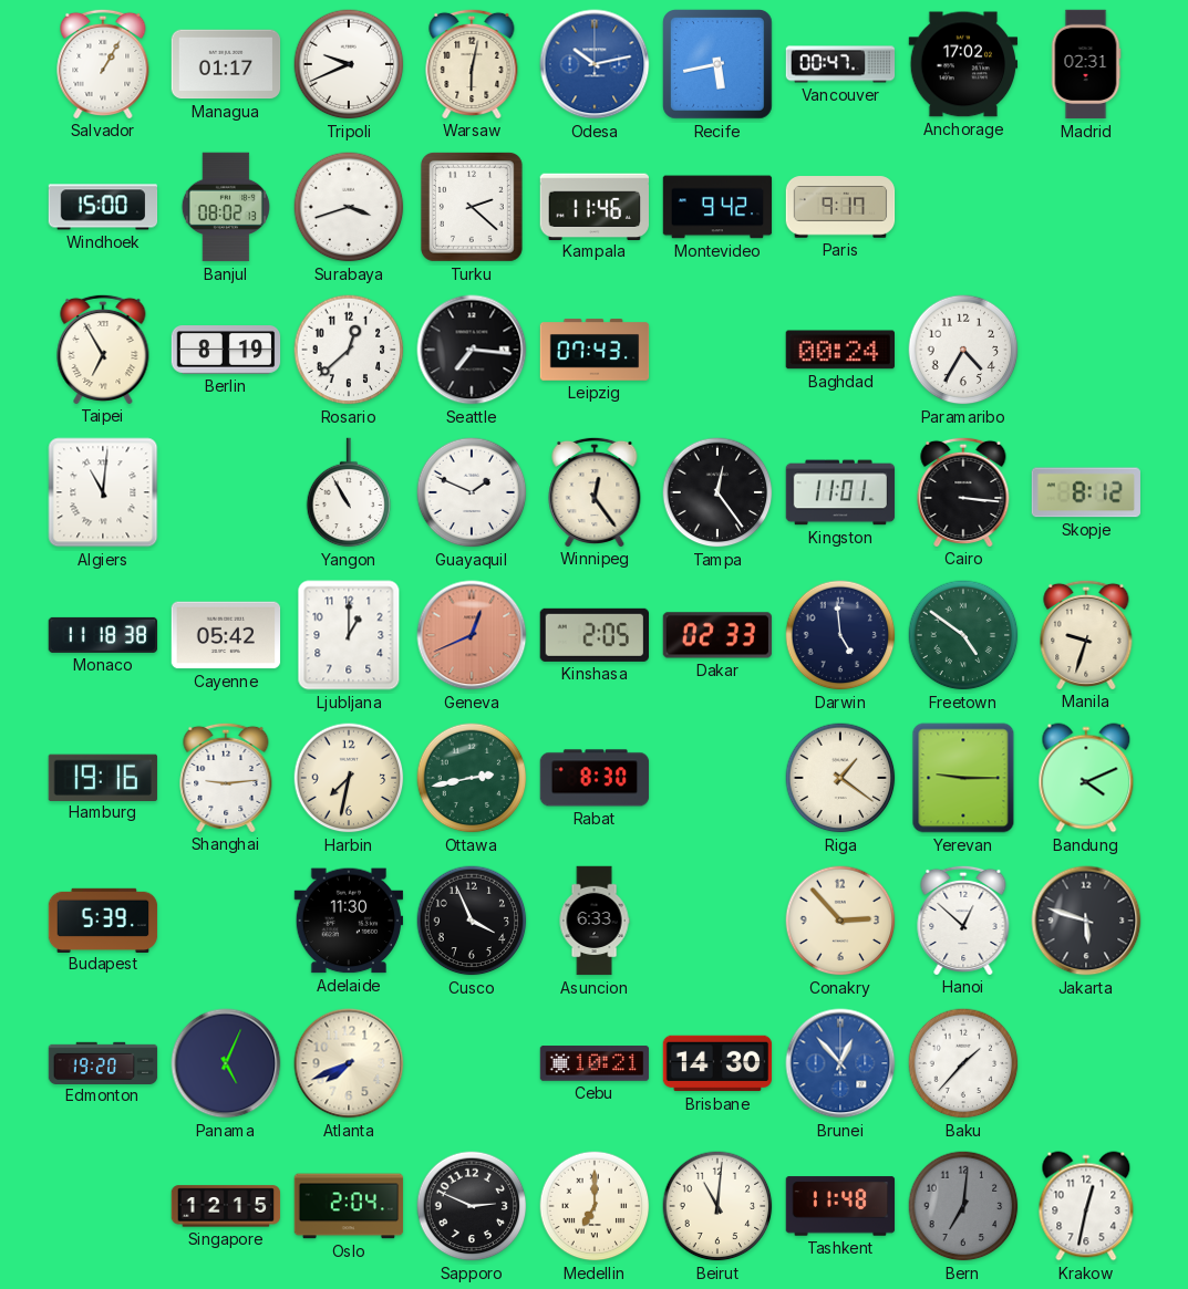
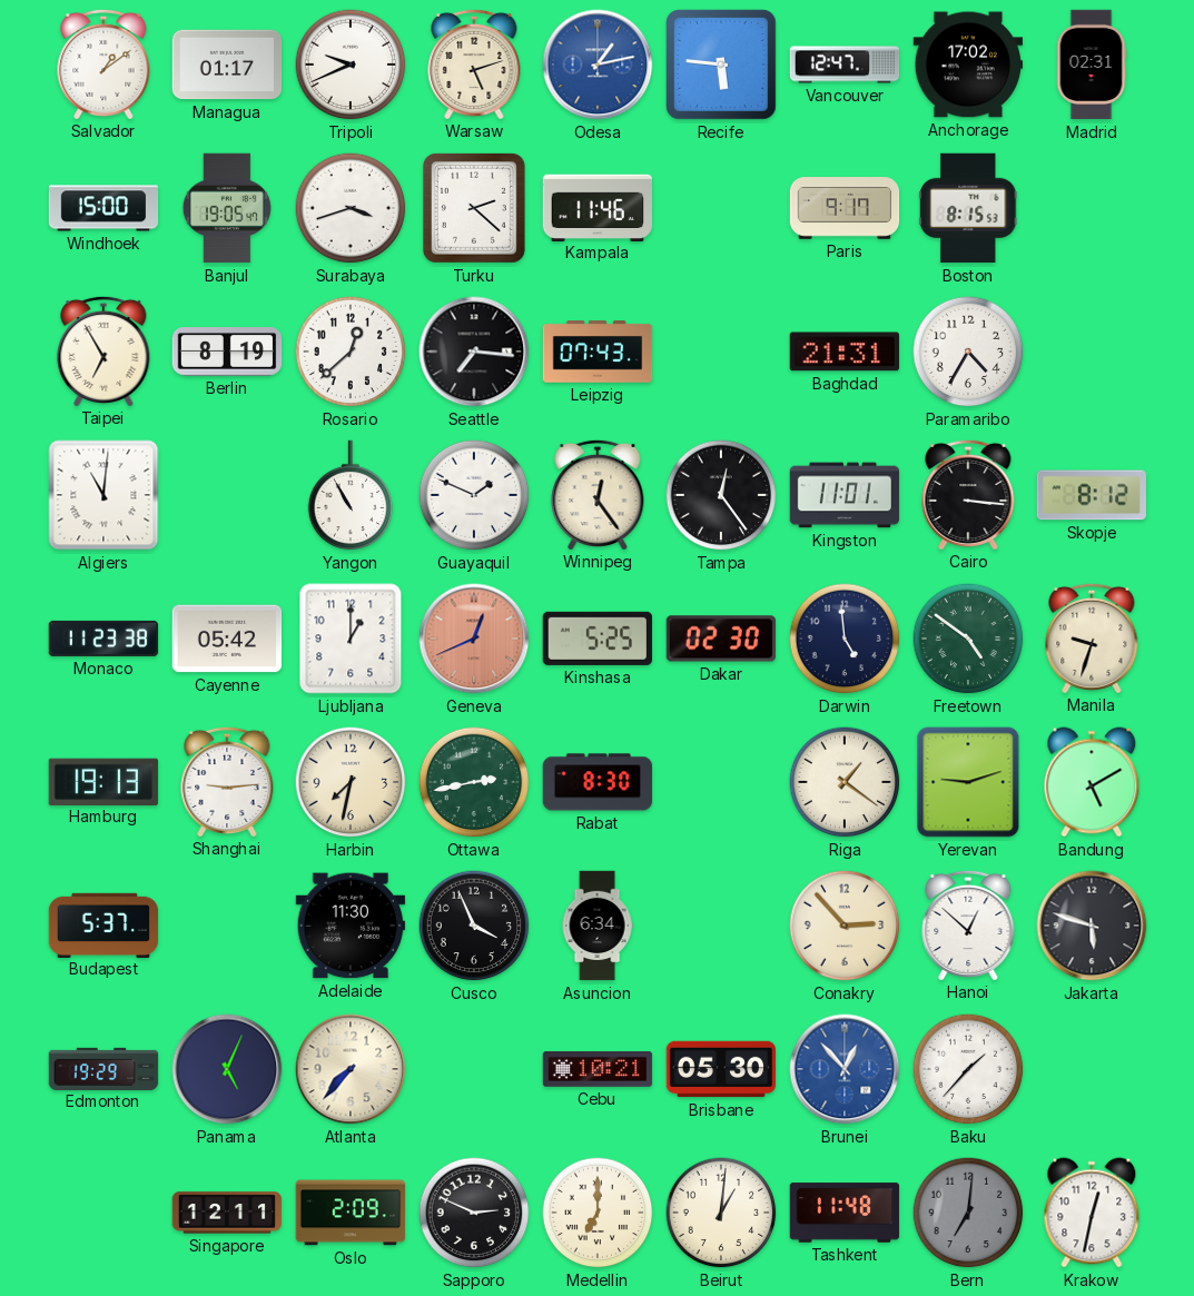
Salvador: 1:05 -> 1:09
Warsaw: 6:02 -> 5:12
Odesa: 10:13 -> 1:13
Recife: 5:43 -> 5:46
Vancouver: 00:47 -> 12:47
Banjul: 08:02 -> 19:05
Montevideo: 9:42 -> none
Boston: none -> 8:15
Baghdad: 00:24 -> 21:31
Monaco: 11:18 -> 11:23
Kinshasa: 2:05 -> 5:25
Dakar: 02:33 -> 02:30
Hamburg: 19:16 -> 19:13
Yerevan: 9:15 -> 9:12
Bandung: 4:11 -> 5:10
Budapest: 5:39 -> 5:37
Asuncion: 6:33 -> 6:34
Edmonton: 19:20 -> 19:29
Atlanta: 7:41 -> 7:37
Brisbane: 14:30 -> 05:30
Singapore: 12:15 -> 12:11
Oslo: 2:04 -> 2:09
Beirut: 11:01 -> 1:01
